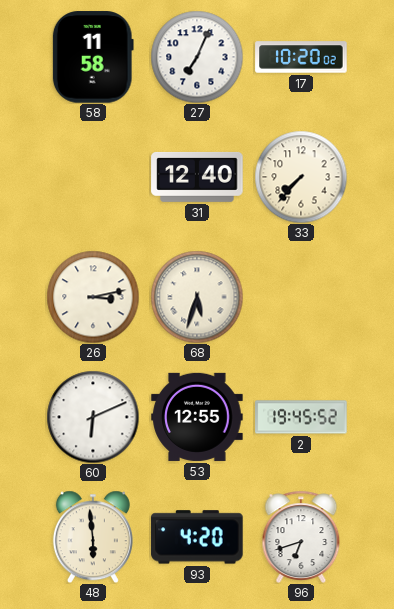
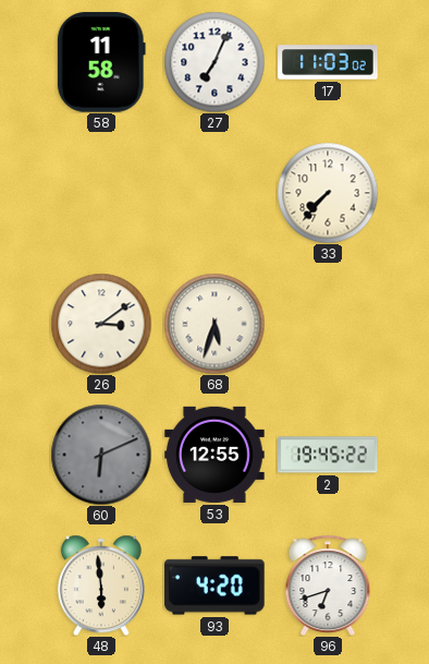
17: 10:20 -> 11:03
31: 12:40 -> none
26: 3:13 -> 3:09
60 dial: white -> grey
2: 19:45:52 -> 19:45:22
